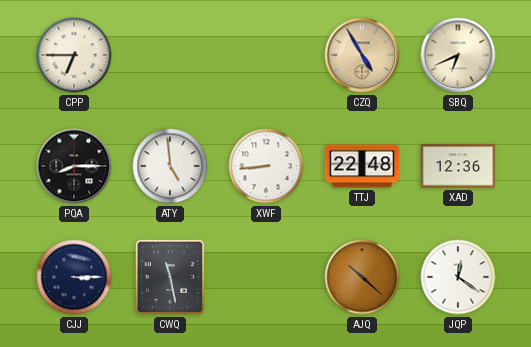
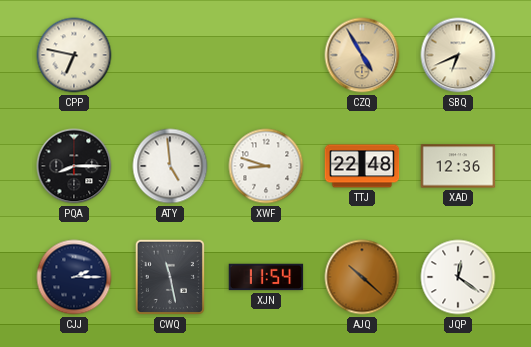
CPP: 6:45 -> 6:47
XWF: 8:44 -> 8:48
CJJ: 3:15 -> 2:15
XJN: none -> 11:54
